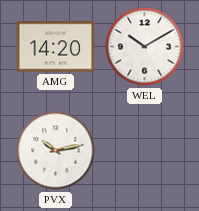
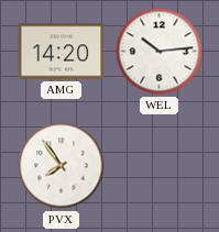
WEL: 10:10 -> 10:14
PVX: 10:13 -> 7:54
